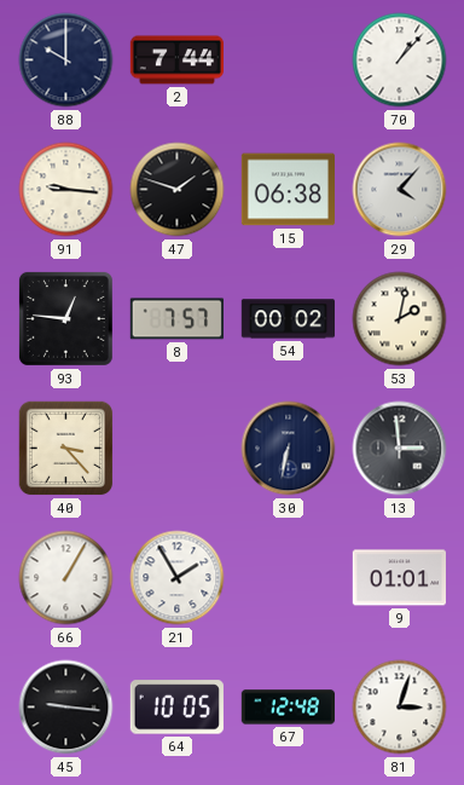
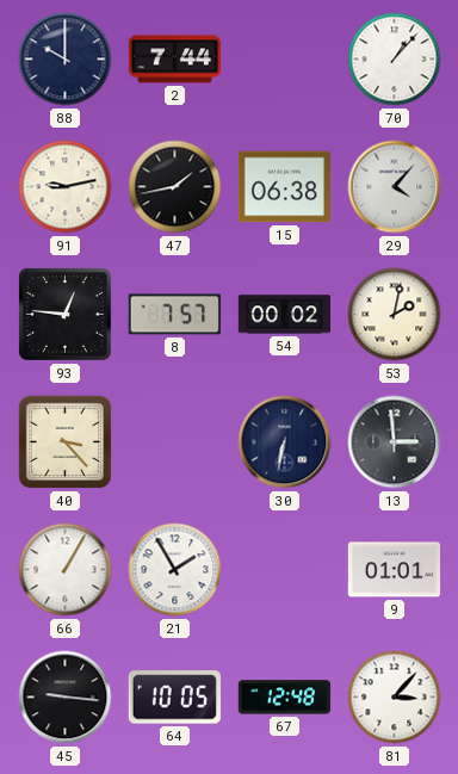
91: 9:16 -> 9:13
47: 1:48 -> 1:43
81: 3:03 -> 3:07
